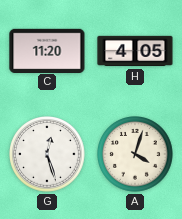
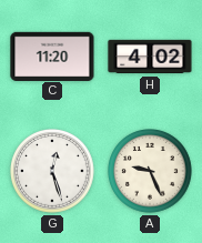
H: 4:05 -> 4:02
A: 4:03 -> 9:26
